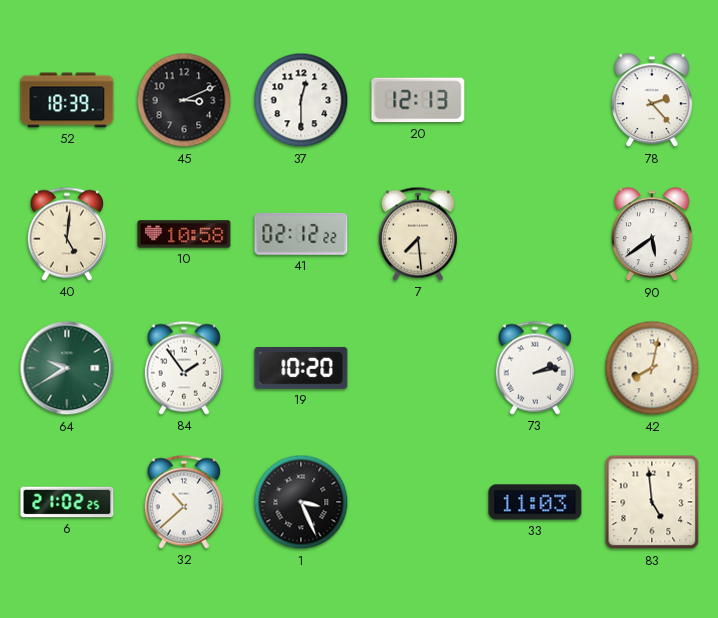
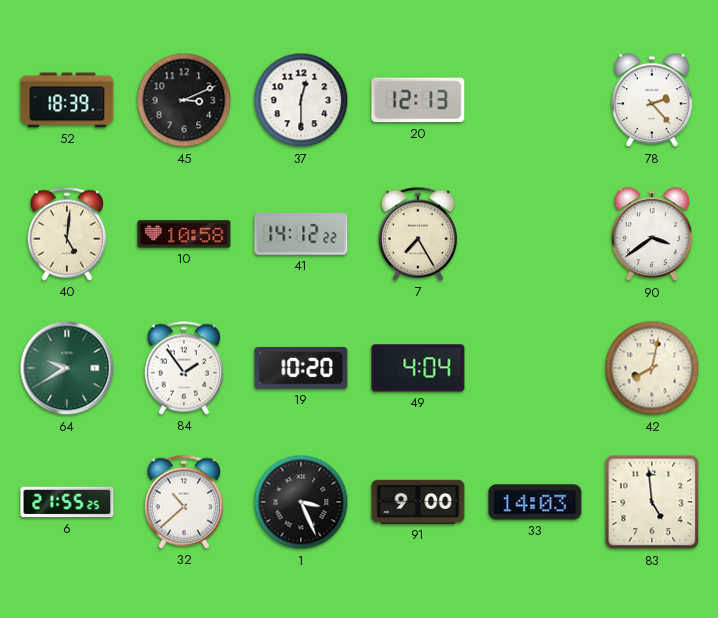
41: 02:12 -> 14:12
7: 7:29 -> 7:25
90: 5:39 -> 3:39
49: none -> 4:04
73: 2:13 -> none
6: 21:02 -> 21:55
91: none -> 9:00
33: 11:03 -> 14:03
